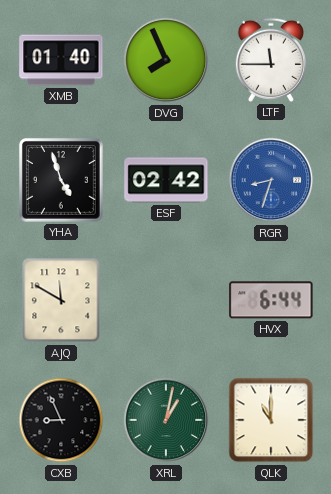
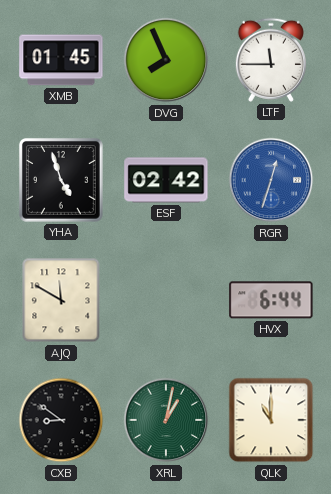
XMB: 01:40 -> 01:45
RGR: 8:33 -> 12:33
CXB: 8:56 -> 8:51
